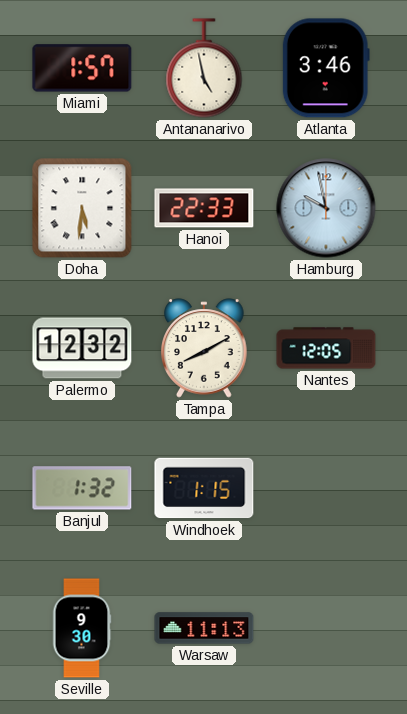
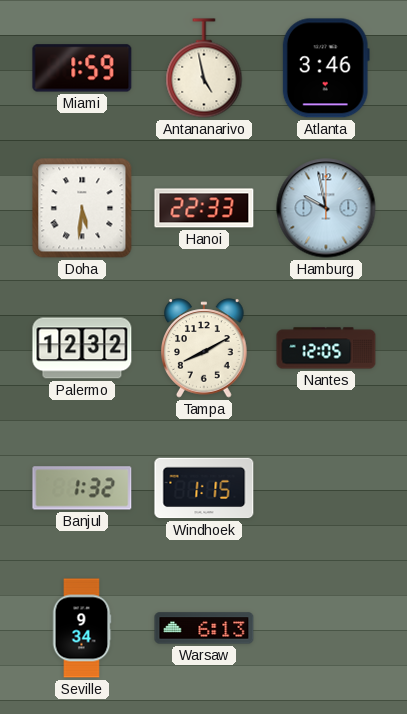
Miami: 1:57 -> 1:59
Seville: 9:30 -> 9:34
Warsaw: 11:13 -> 6:13
